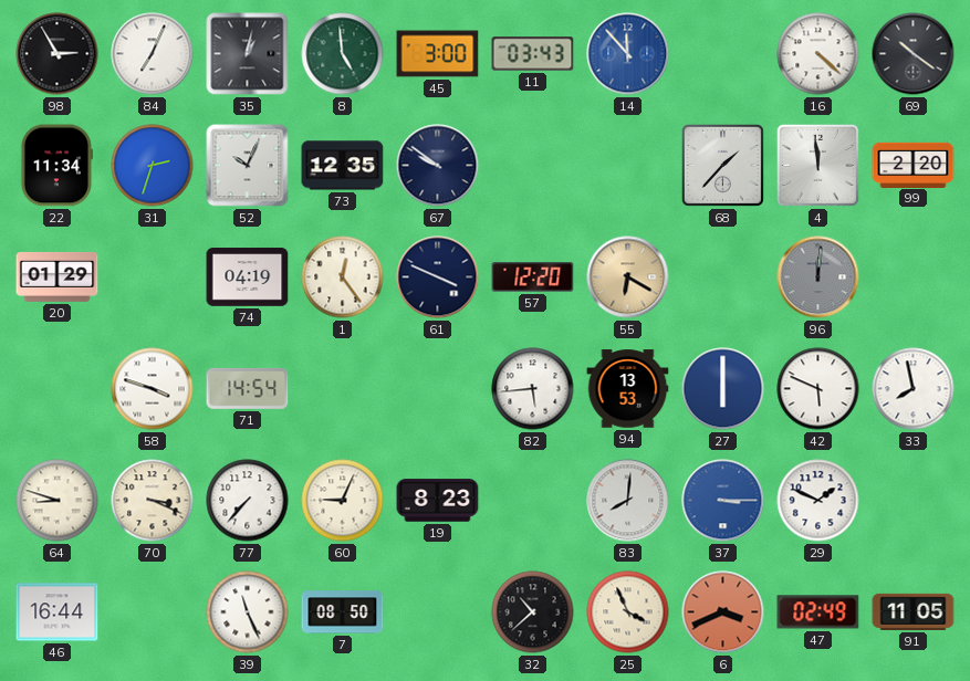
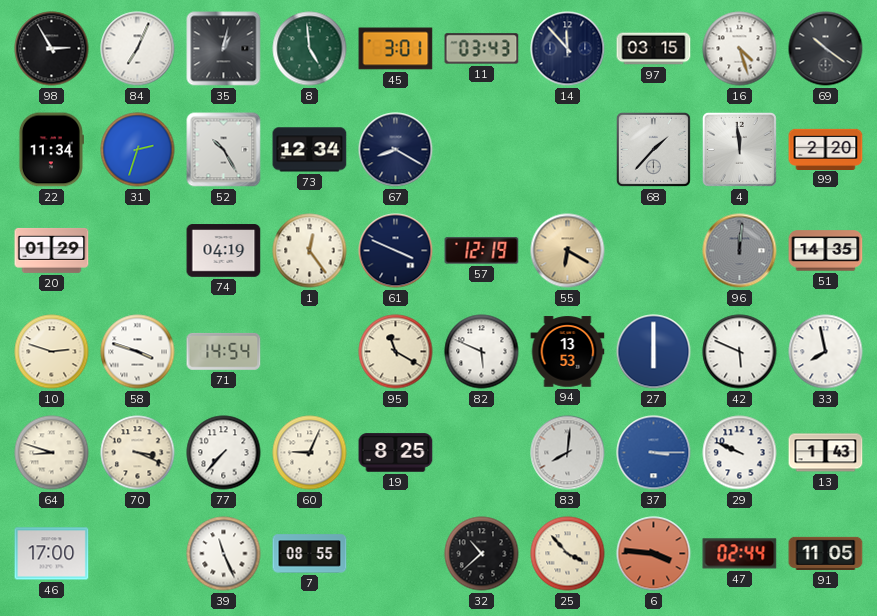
45: 3:00 -> 3:01
14 dial: blue -> navy
97: none -> 03:15
16: 4:22 -> 4:27
52: 10:04 -> 10:25
73: 12:35 -> 12:34
67: 9:51 -> 8:20
57: 12:20 -> 12:19
51: none -> 14:35
10: none -> 2:48
95: none -> 11:20
82: 5:44 -> 5:49
19: 8:23 -> 8:25
29: 1:49 -> 9:49
13: none -> 1:43
46: 16:44 -> 17:00
7: 08:50 -> 08:55
25: 3:56 -> 3:53
6: 3:41 -> 3:46
47: 02:49 -> 02:44
